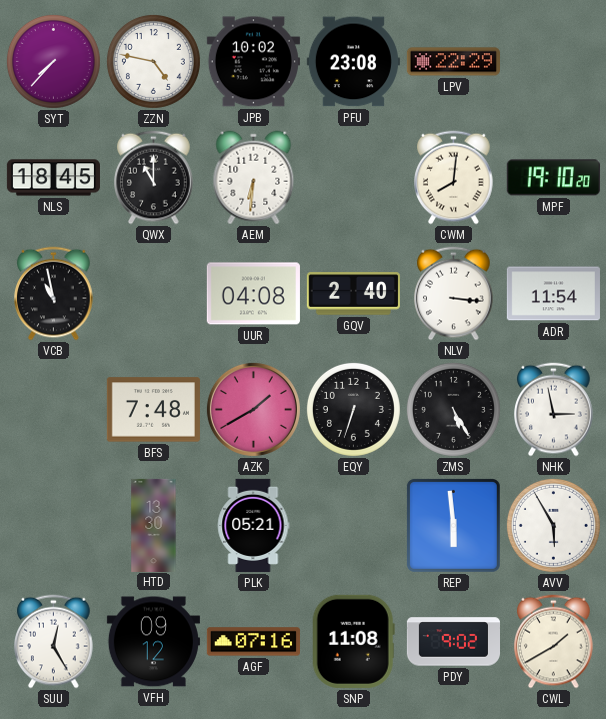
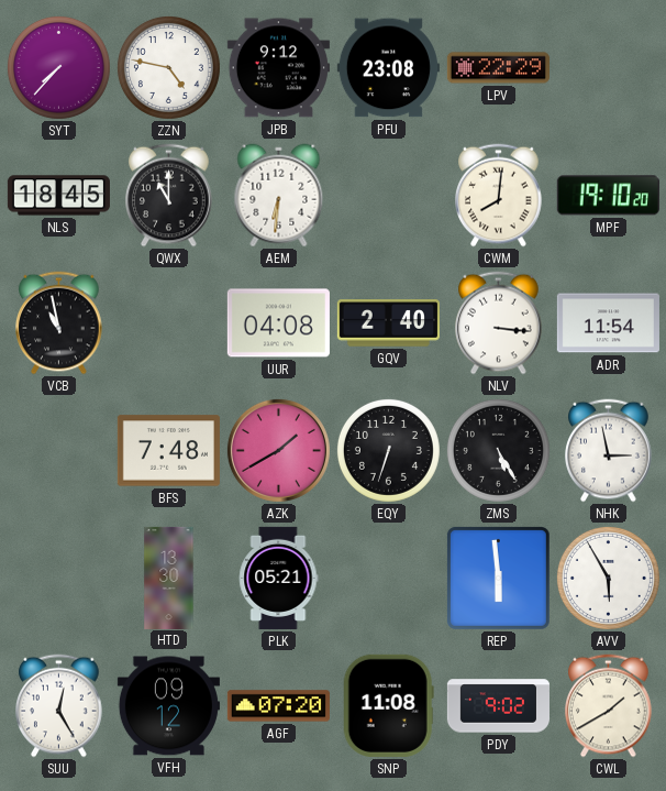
JPB: 10:02 -> 9:12
AGF: 07:16 -> 07:20
